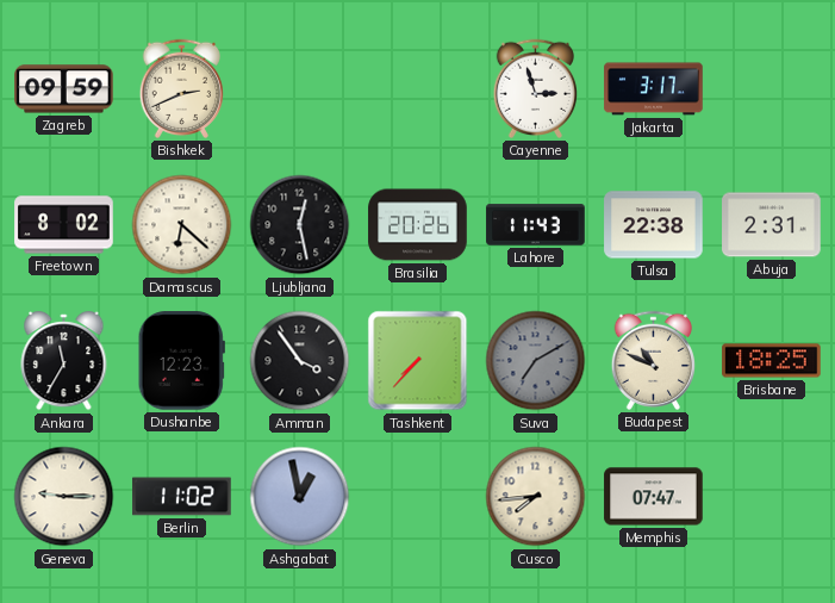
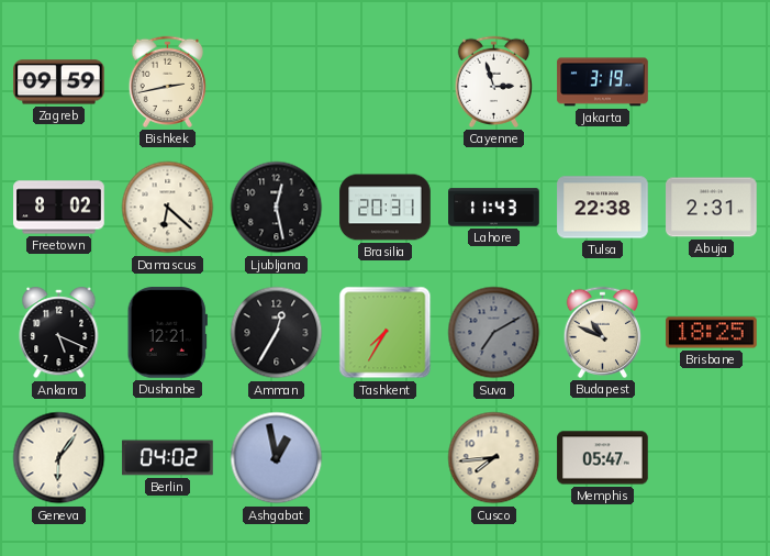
Bishkek: 2:41 -> 2:43
Jakarta: 3:17 -> 3:19
Brasilia: 20:26 -> 20:31
Ankara: 11:35 -> 5:19
Dushanbe: 12:23 -> 12:21
Amman: 3:54 -> 12:35
Tashkent: 7:37 -> 7:35
Geneva: 9:15 -> 6:06
Berlin: 11:02 -> 04:02
Memphis: 07:47 -> 05:47
